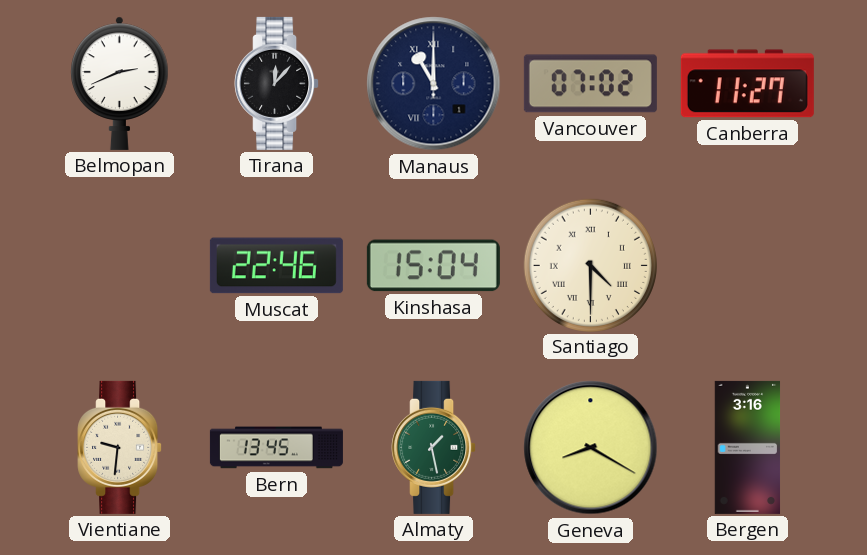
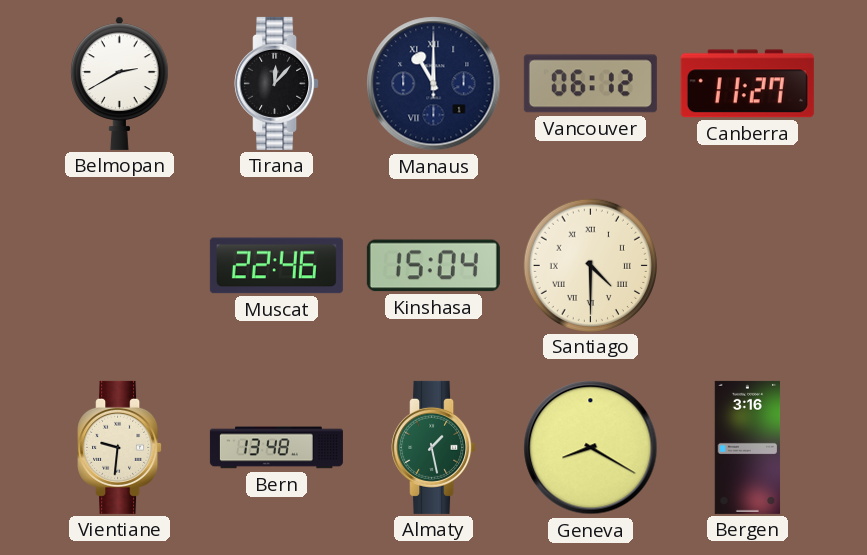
Belmopan: 2:41 -> 2:40
Vancouver: 07:02 -> 06:12
Bern: 13:45 -> 13:48
